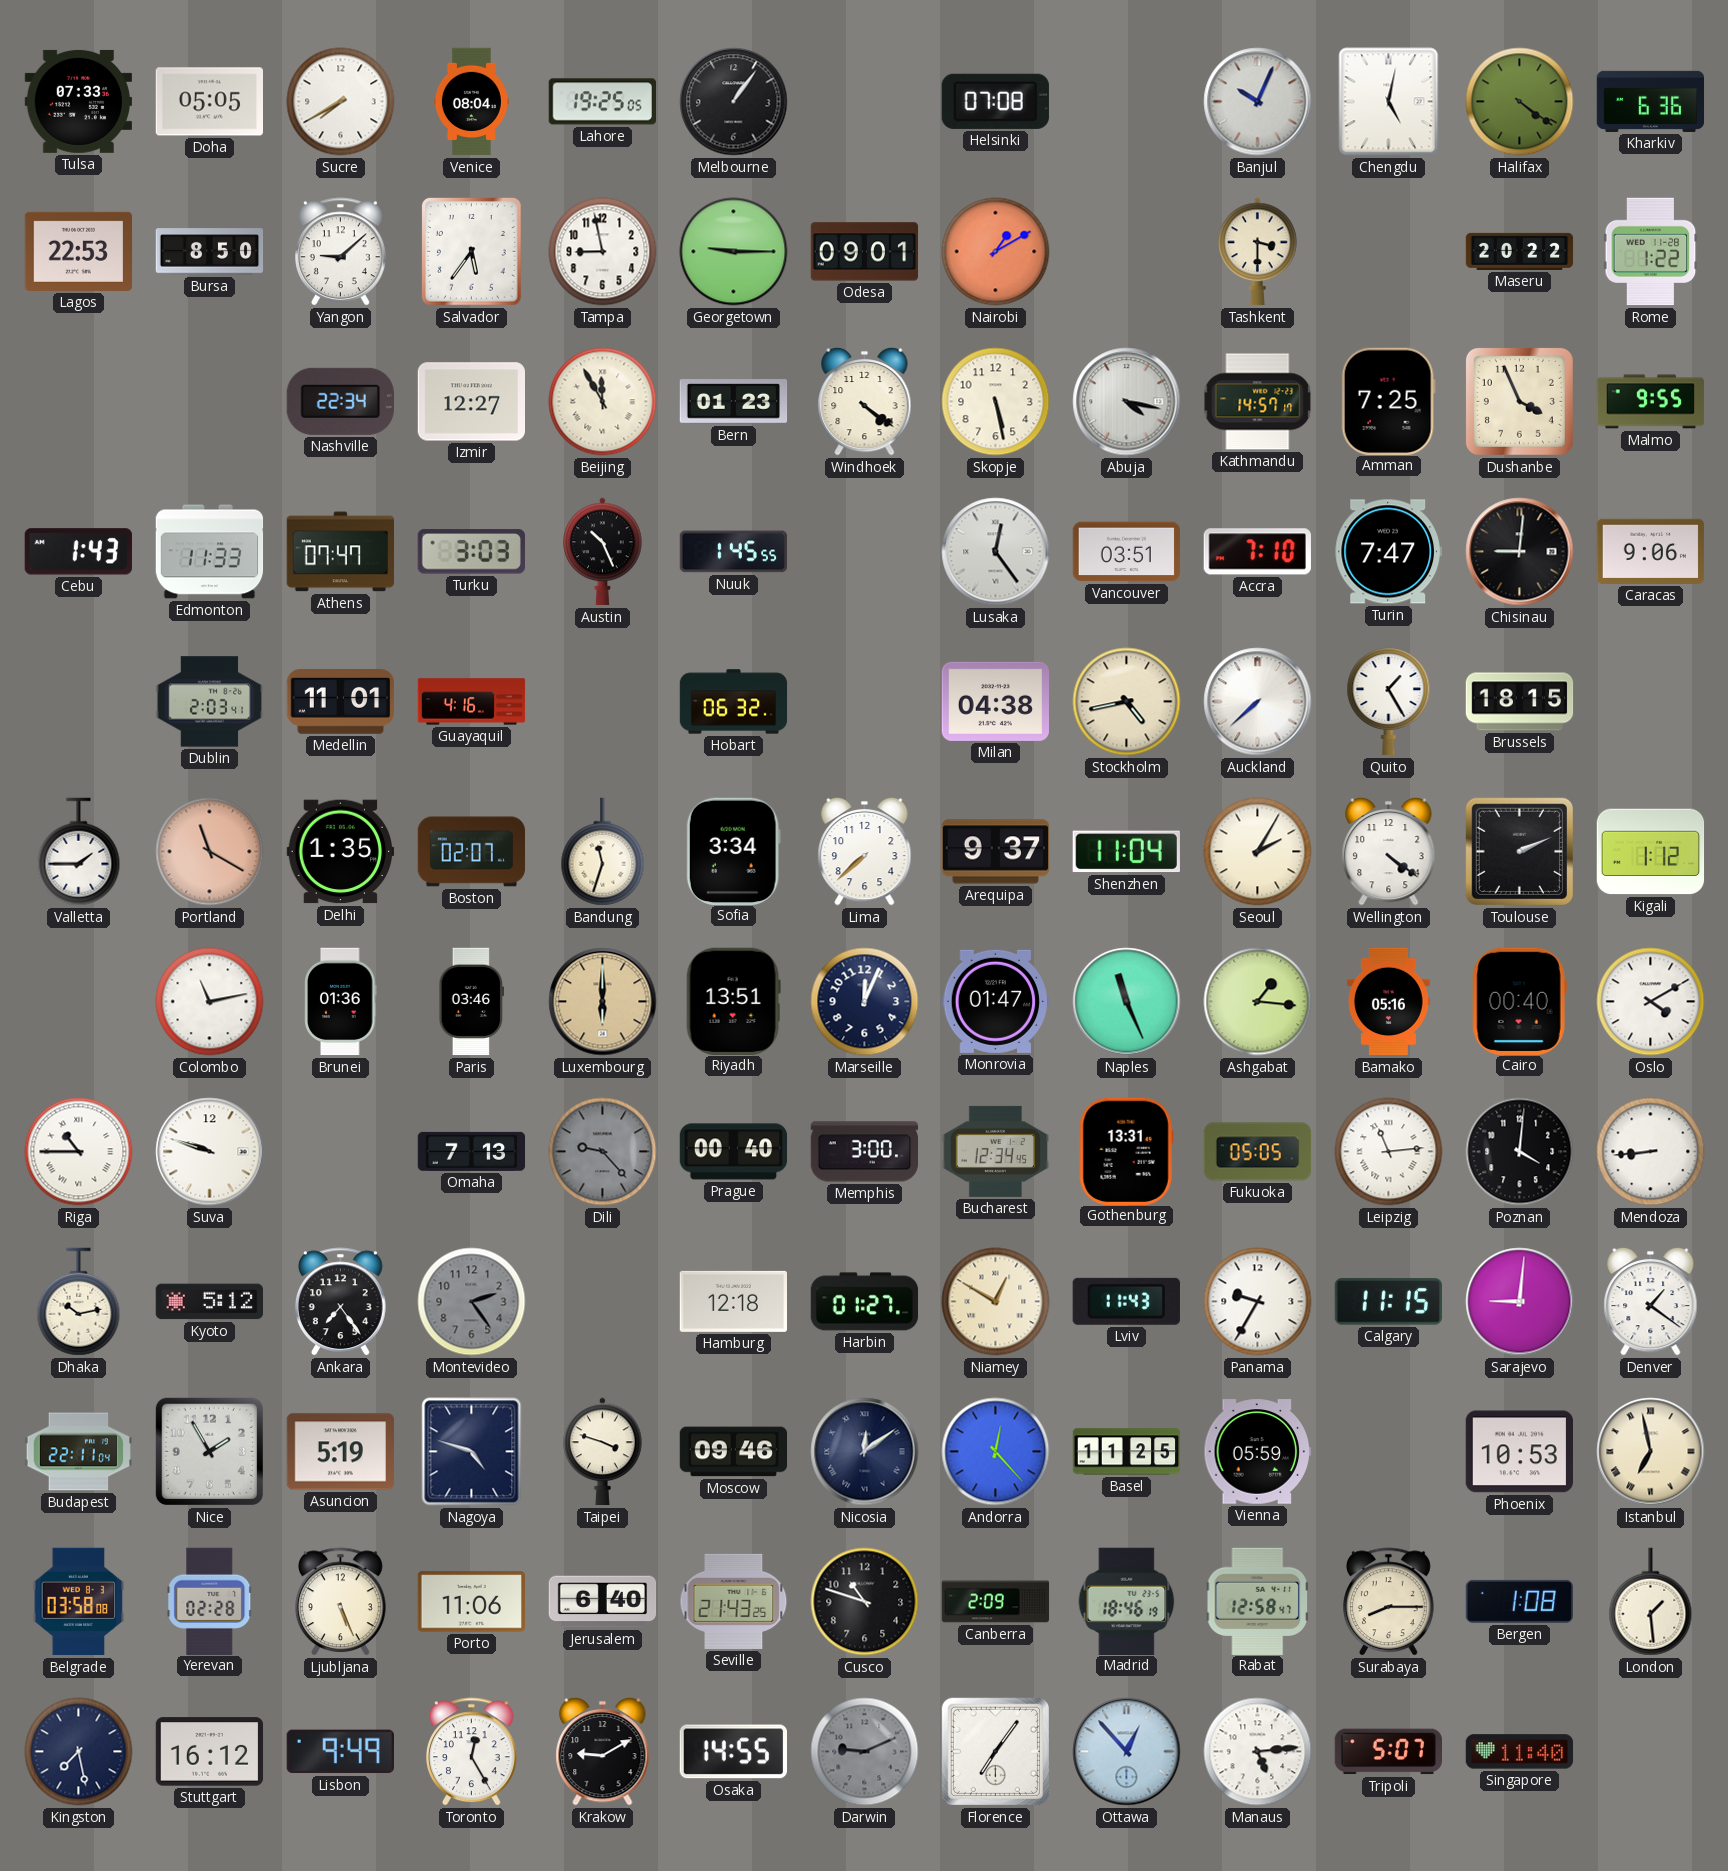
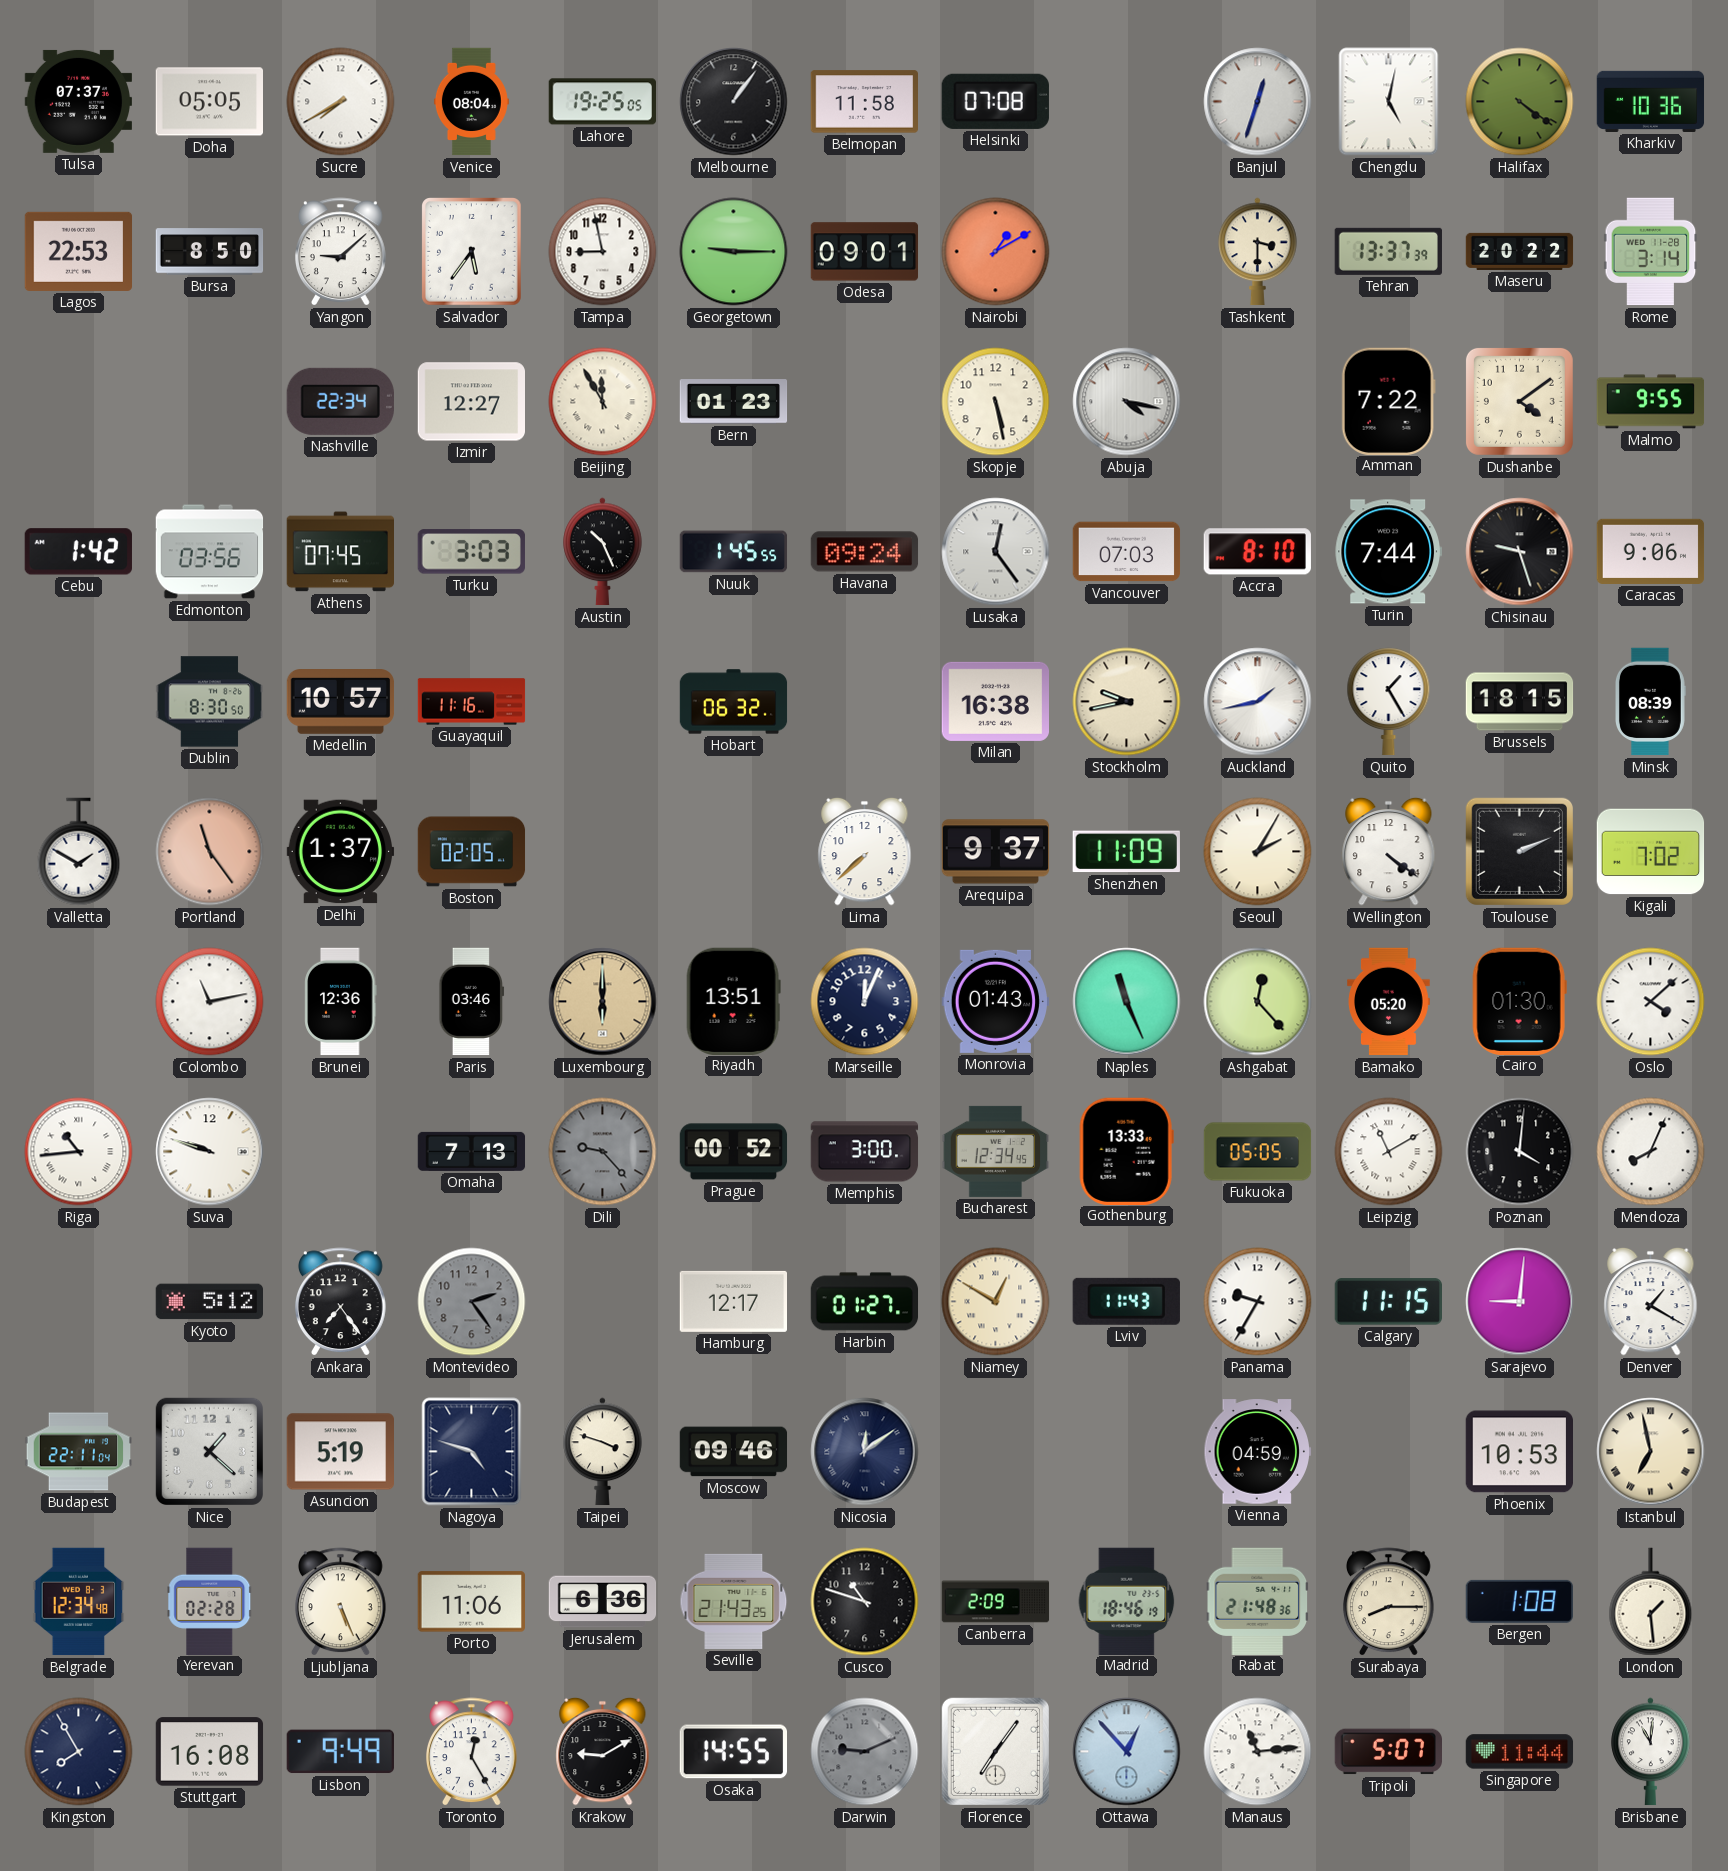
Tulsa: 07:33 -> 07:37
Belmopan: none -> 11:58
Banjul: 10:04 -> 12:33
Kharkiv: 6:36 -> 10:36
Tehran: none -> 13:37
Rome: 1:22 -> 3:14
Windhoek: 4:21 -> none
Kathmandu: 14:57 -> none
Amman: 7:25 -> 7:22
Dushanbe: 3:56 -> 4:09
Cebu: 1:43 -> 1:42
Edmonton: 11:33 -> 03:56
Athens: 07:47 -> 07:45
Havana: none -> 09:24
Vancouver: 03:51 -> 07:03
Accra: 7:10 -> 8:10
Turin: 7:47 -> 7:44
Chisinau: 9:01 -> 9:27
Dublin: 2:03 -> 8:30
Medellin: 11:01 -> 10:57
Guayaquil: 4:16 -> 11:16
Milan: 04:38 -> 16:38
Stockholm: 4:43 -> 9:43
Auckland: 7:38 -> 1:43
Minsk: none -> 08:39
Valletta: 1:45 -> 1:50
Portland: 11:20 -> 11:24
Delhi: 1:35 -> 1:37
Boston: 02:07 -> 02:05
Bandung: 11:33 -> none
Sofia: 3:34 -> none
Shenzhen: 11:04 -> 11:09
Kigali: 1:12 -> 7:02
Brunei: 01:36 -> 12:36
Monrovia: 01:47 -> 01:43
Ashgabat: 1:16 -> 12:23
Bamako: 05:16 -> 05:20
Cairo: 00:40 -> 01:30
Oslo: 4:10 -> 4:08
Riga: 10:45 -> 10:44
Prague: 00:40 -> 00:52
Gothenburg: 13:31 -> 13:33
Leipzig: 11:14 -> 11:10
Mendoza: 8:44 -> 8:04
Dhaka: 10:13 -> none
Hamburg: 12:18 -> 12:17
Denver: 1:21 -> 1:20
Nice: 1:55 -> 1:22
Andorra: 12:23 -> none
Basel: 11:25 -> none
Vienna: 05:59 -> 04:59
Belgrade: 03:58 -> 12:34
Jerusalem: 6:40 -> 6:36
Rabat: 12:58 -> 21:48
Kingston: 7:28 -> 7:55
Stuttgart: 16:12 -> 16:08
Manaus: 5:14 -> 11:14
Singapore: 11:40 -> 11:44
Brisbane: none -> 11:01
